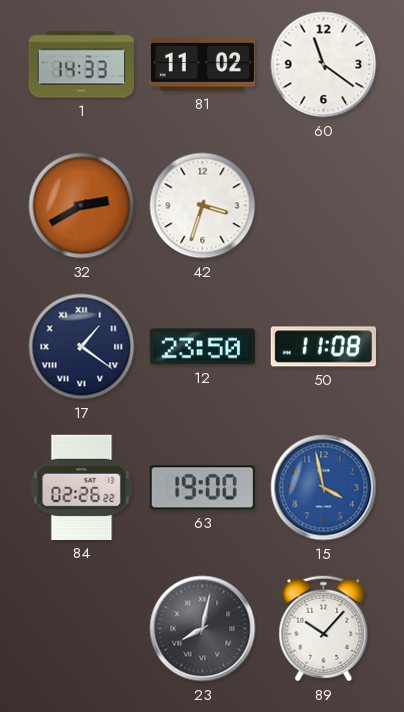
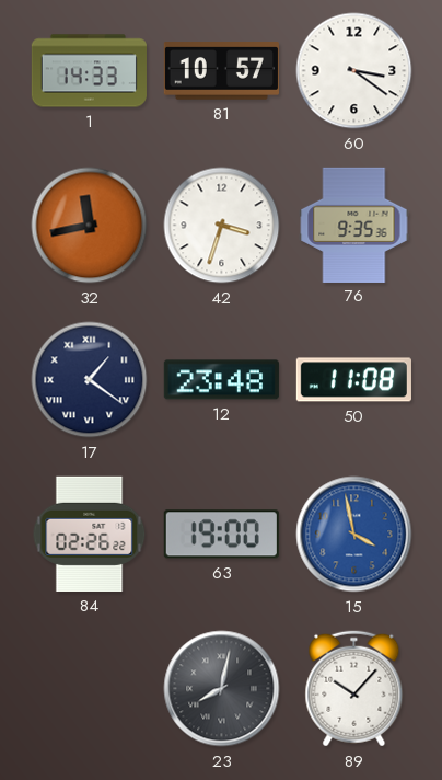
81: 11:02 -> 10:57
60: 11:21 -> 3:21
32: 2:40 -> 11:43
76: none -> 9:35
12: 23:50 -> 23:48
